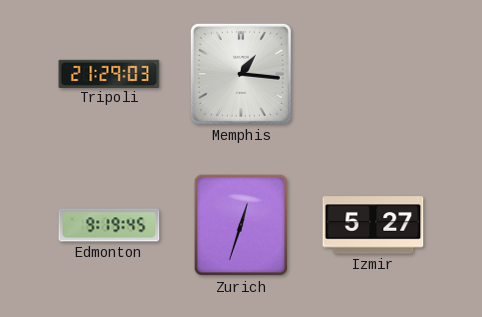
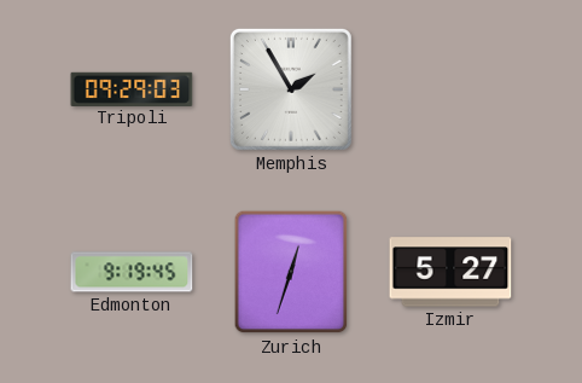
Tripoli: 21:29 -> 09:29
Memphis: 1:16 -> 1:55
